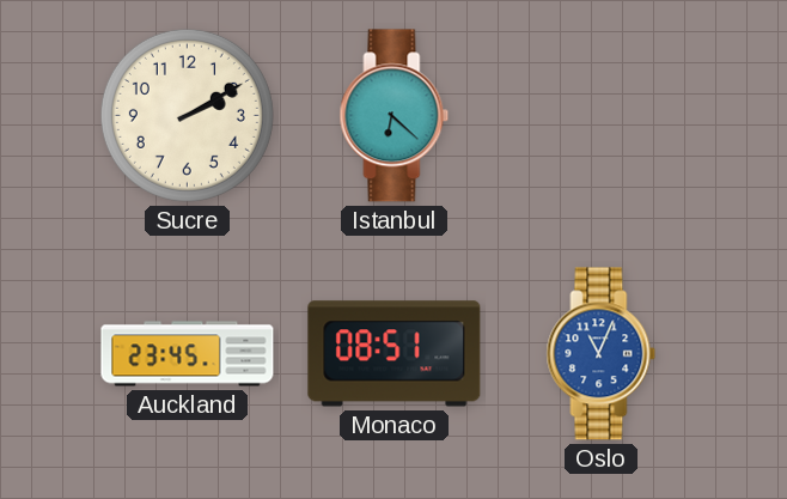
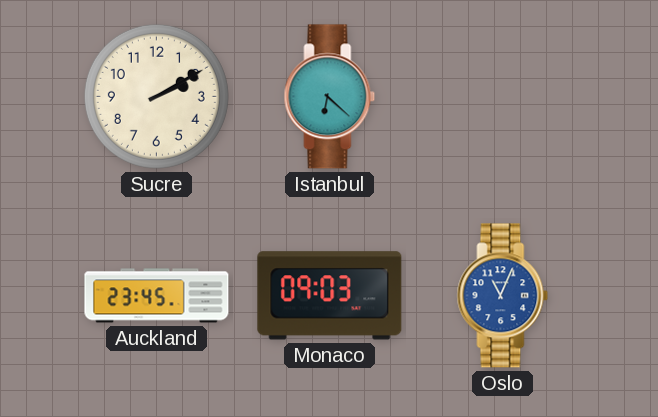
Monaco: 08:51 -> 09:03
